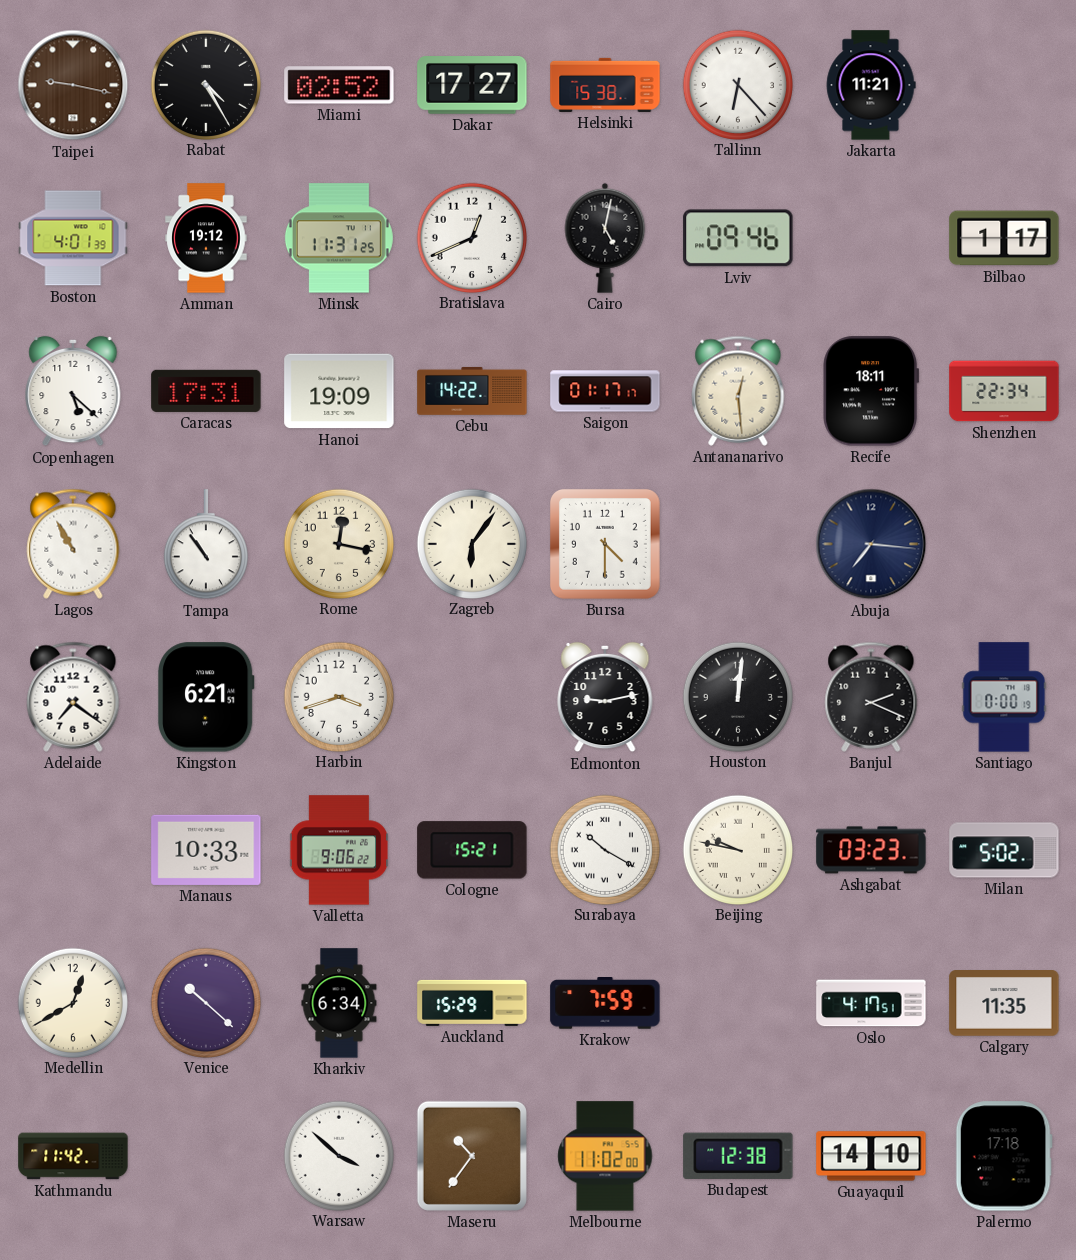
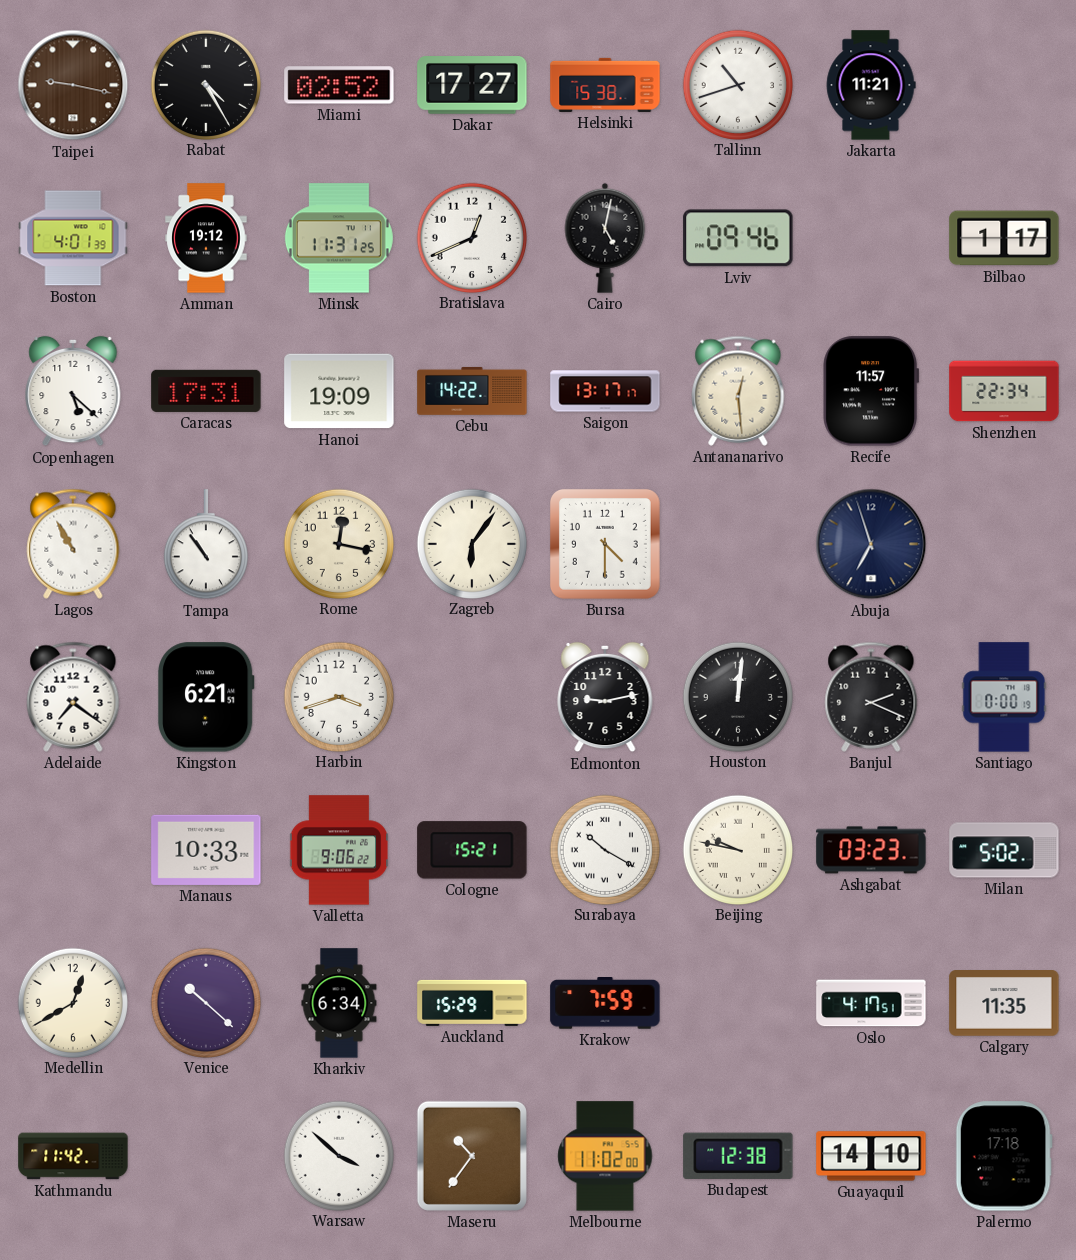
Tallinn: 6:23 -> 10:42
Saigon: 01:17 -> 13:17
Recife: 18:11 -> 11:57
Abuja: 7:16 -> 6:57
